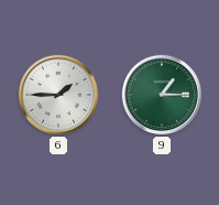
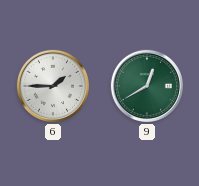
9: 1:15 -> 12:40
